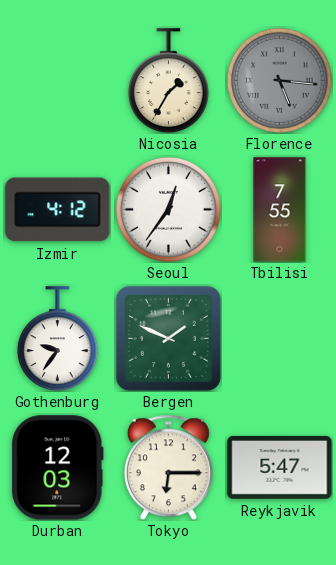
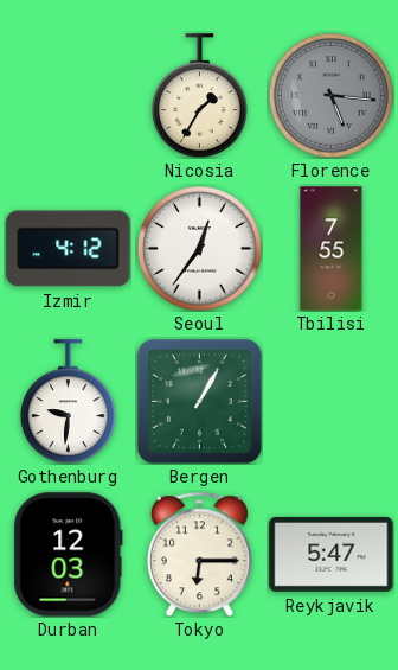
Gothenburg: 9:36 -> 9:31
Bergen: 1:49 -> 1:05
